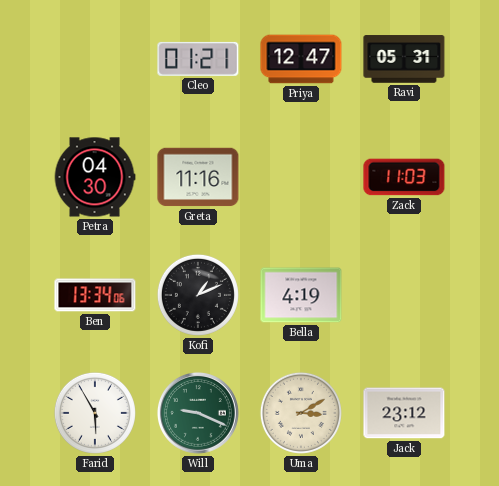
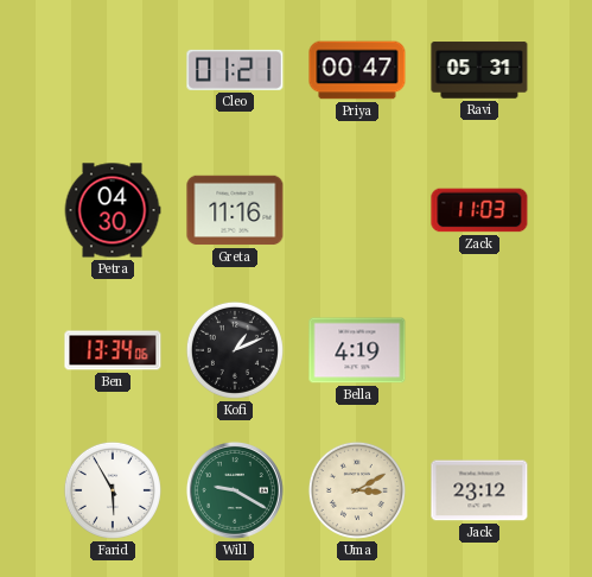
Priya: 12:47 -> 00:47
Will: 9:19 -> 9:20
